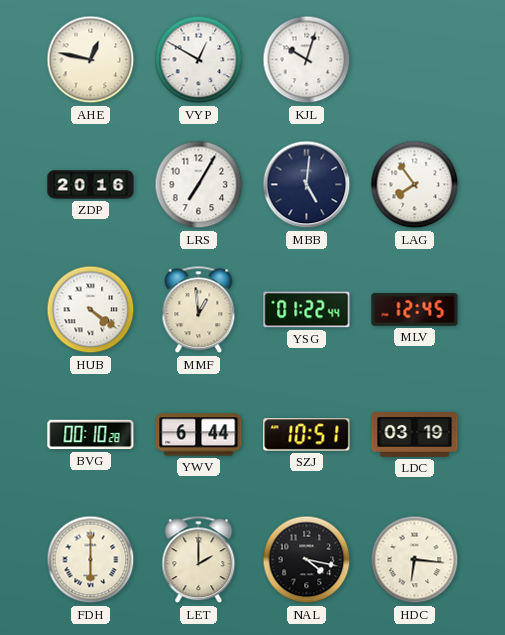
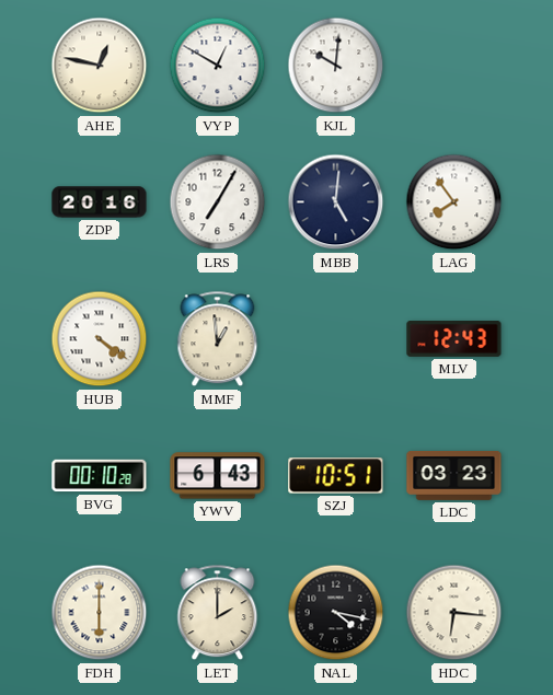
KJL: 10:03 -> 10:01
YSG: 01:22 -> none
MLV: 12:45 -> 12:43
YWV: 6:44 -> 6:43
LDC: 03:19 -> 03:23
